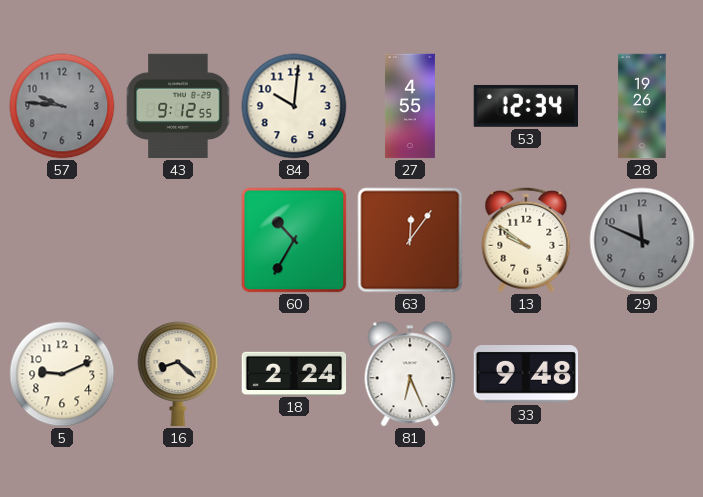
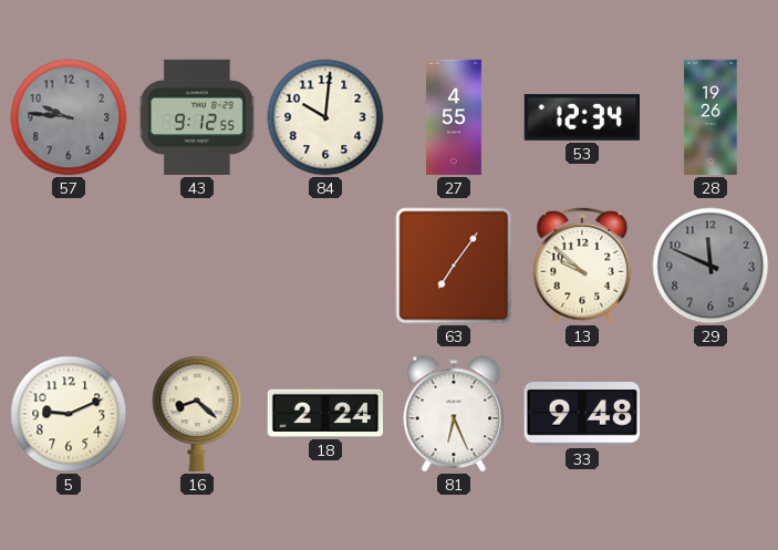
60: 10:35 -> none
63: 12:06 -> 7:06
13: 9:51 -> 9:52
